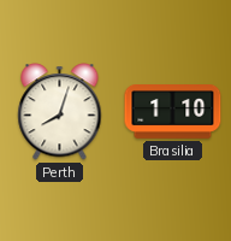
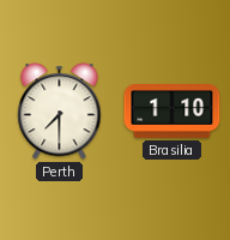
Perth: 8:03 -> 7:30
